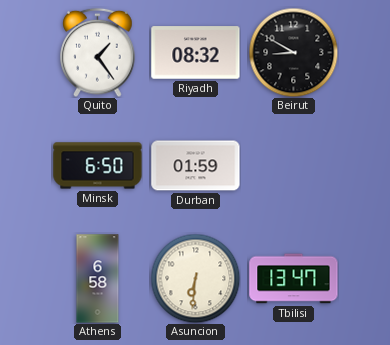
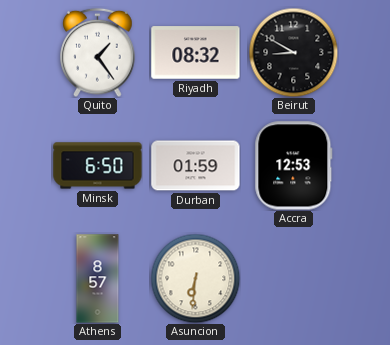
Accra: none -> 12:53
Athens: 6:58 -> 8:57
Tbilisi: 13:47 -> none
